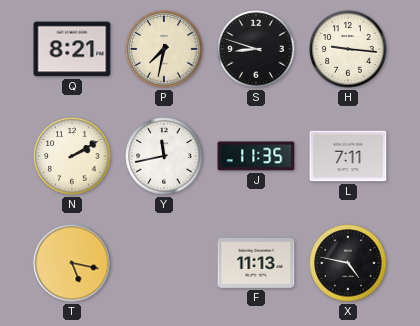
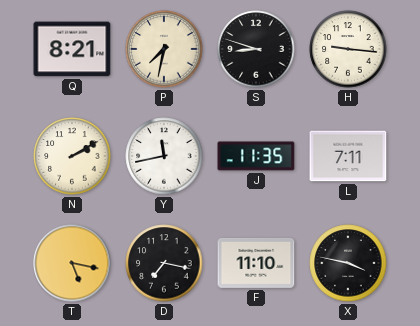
D: none -> 7:17
F: 11:13 -> 11:10
X: 4:47 -> 3:47
